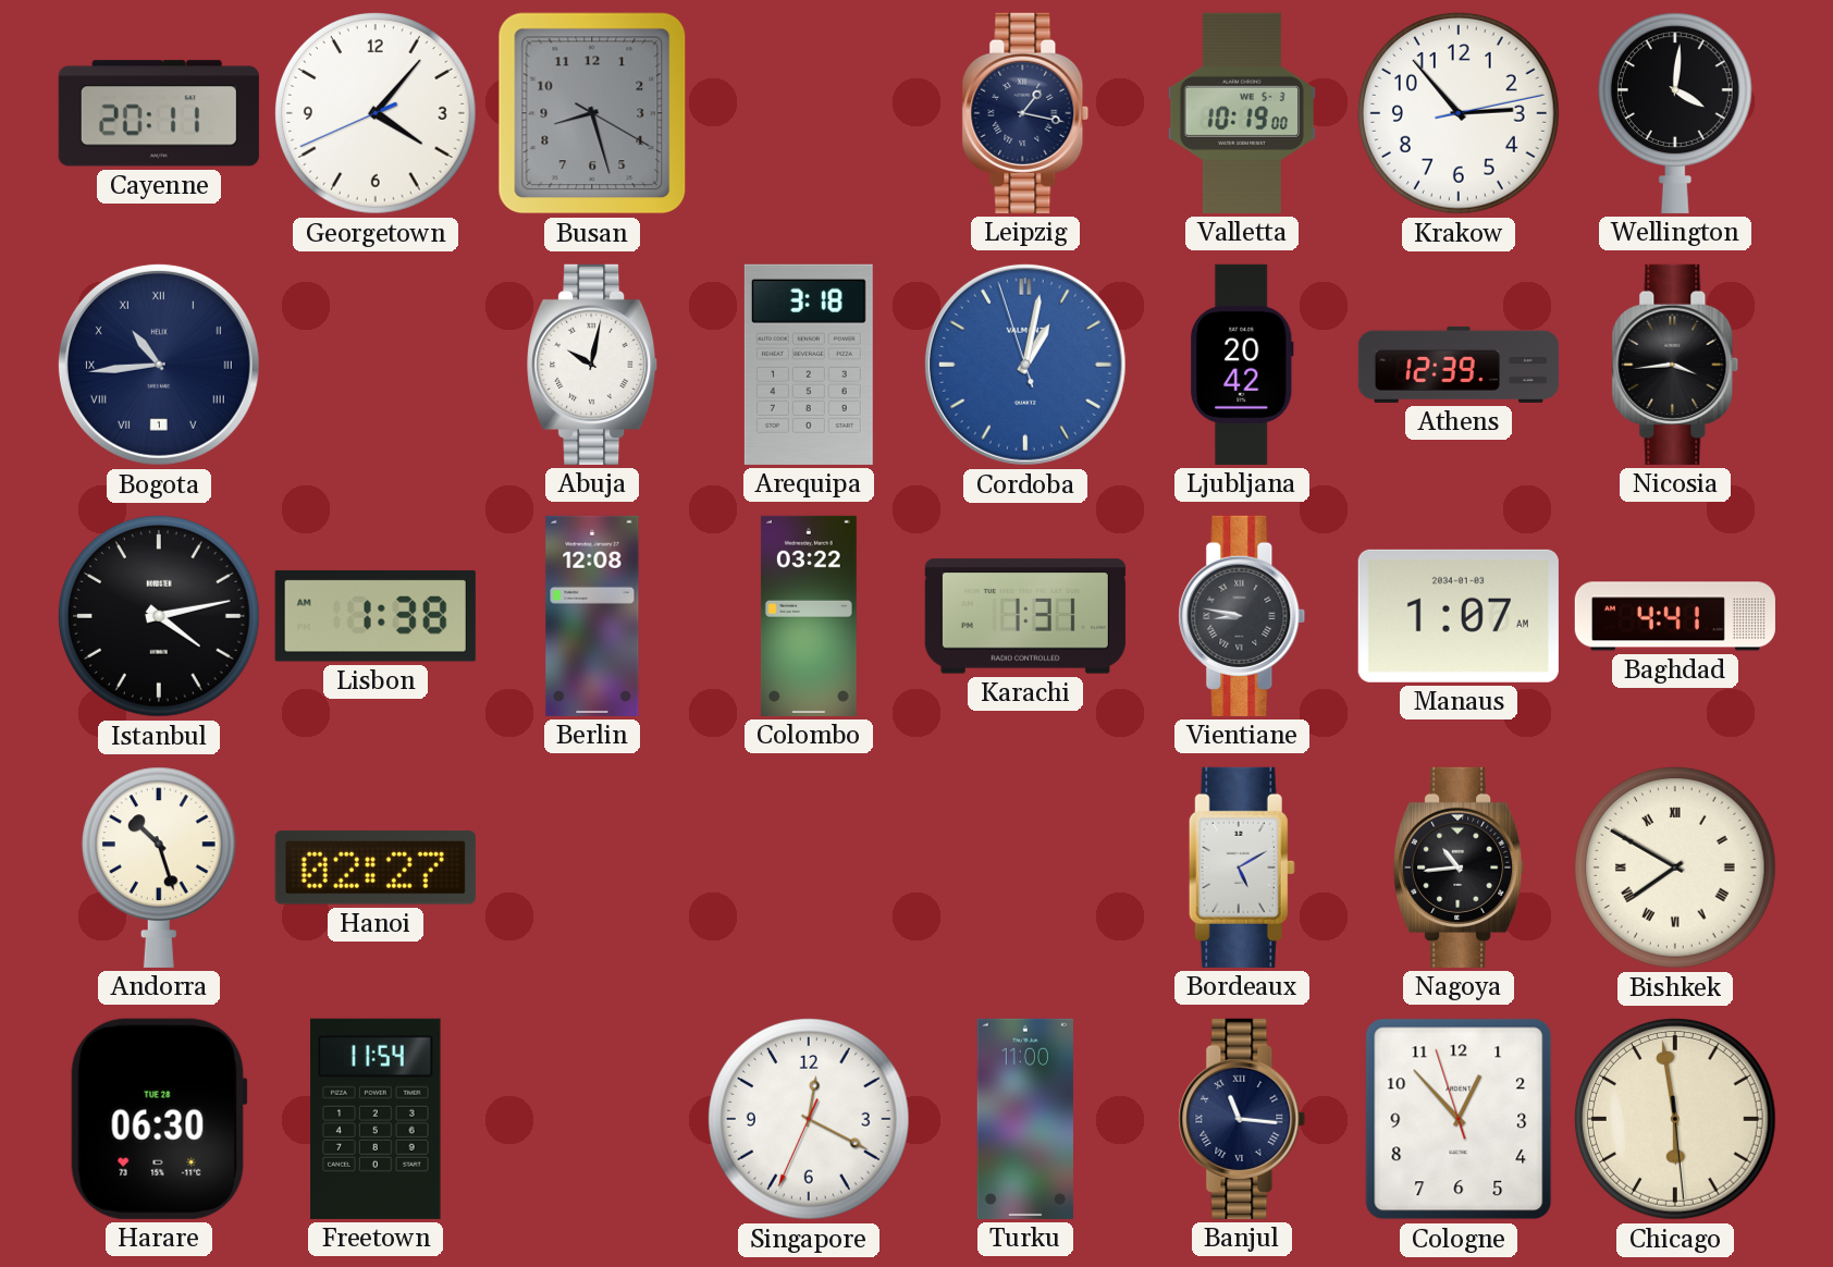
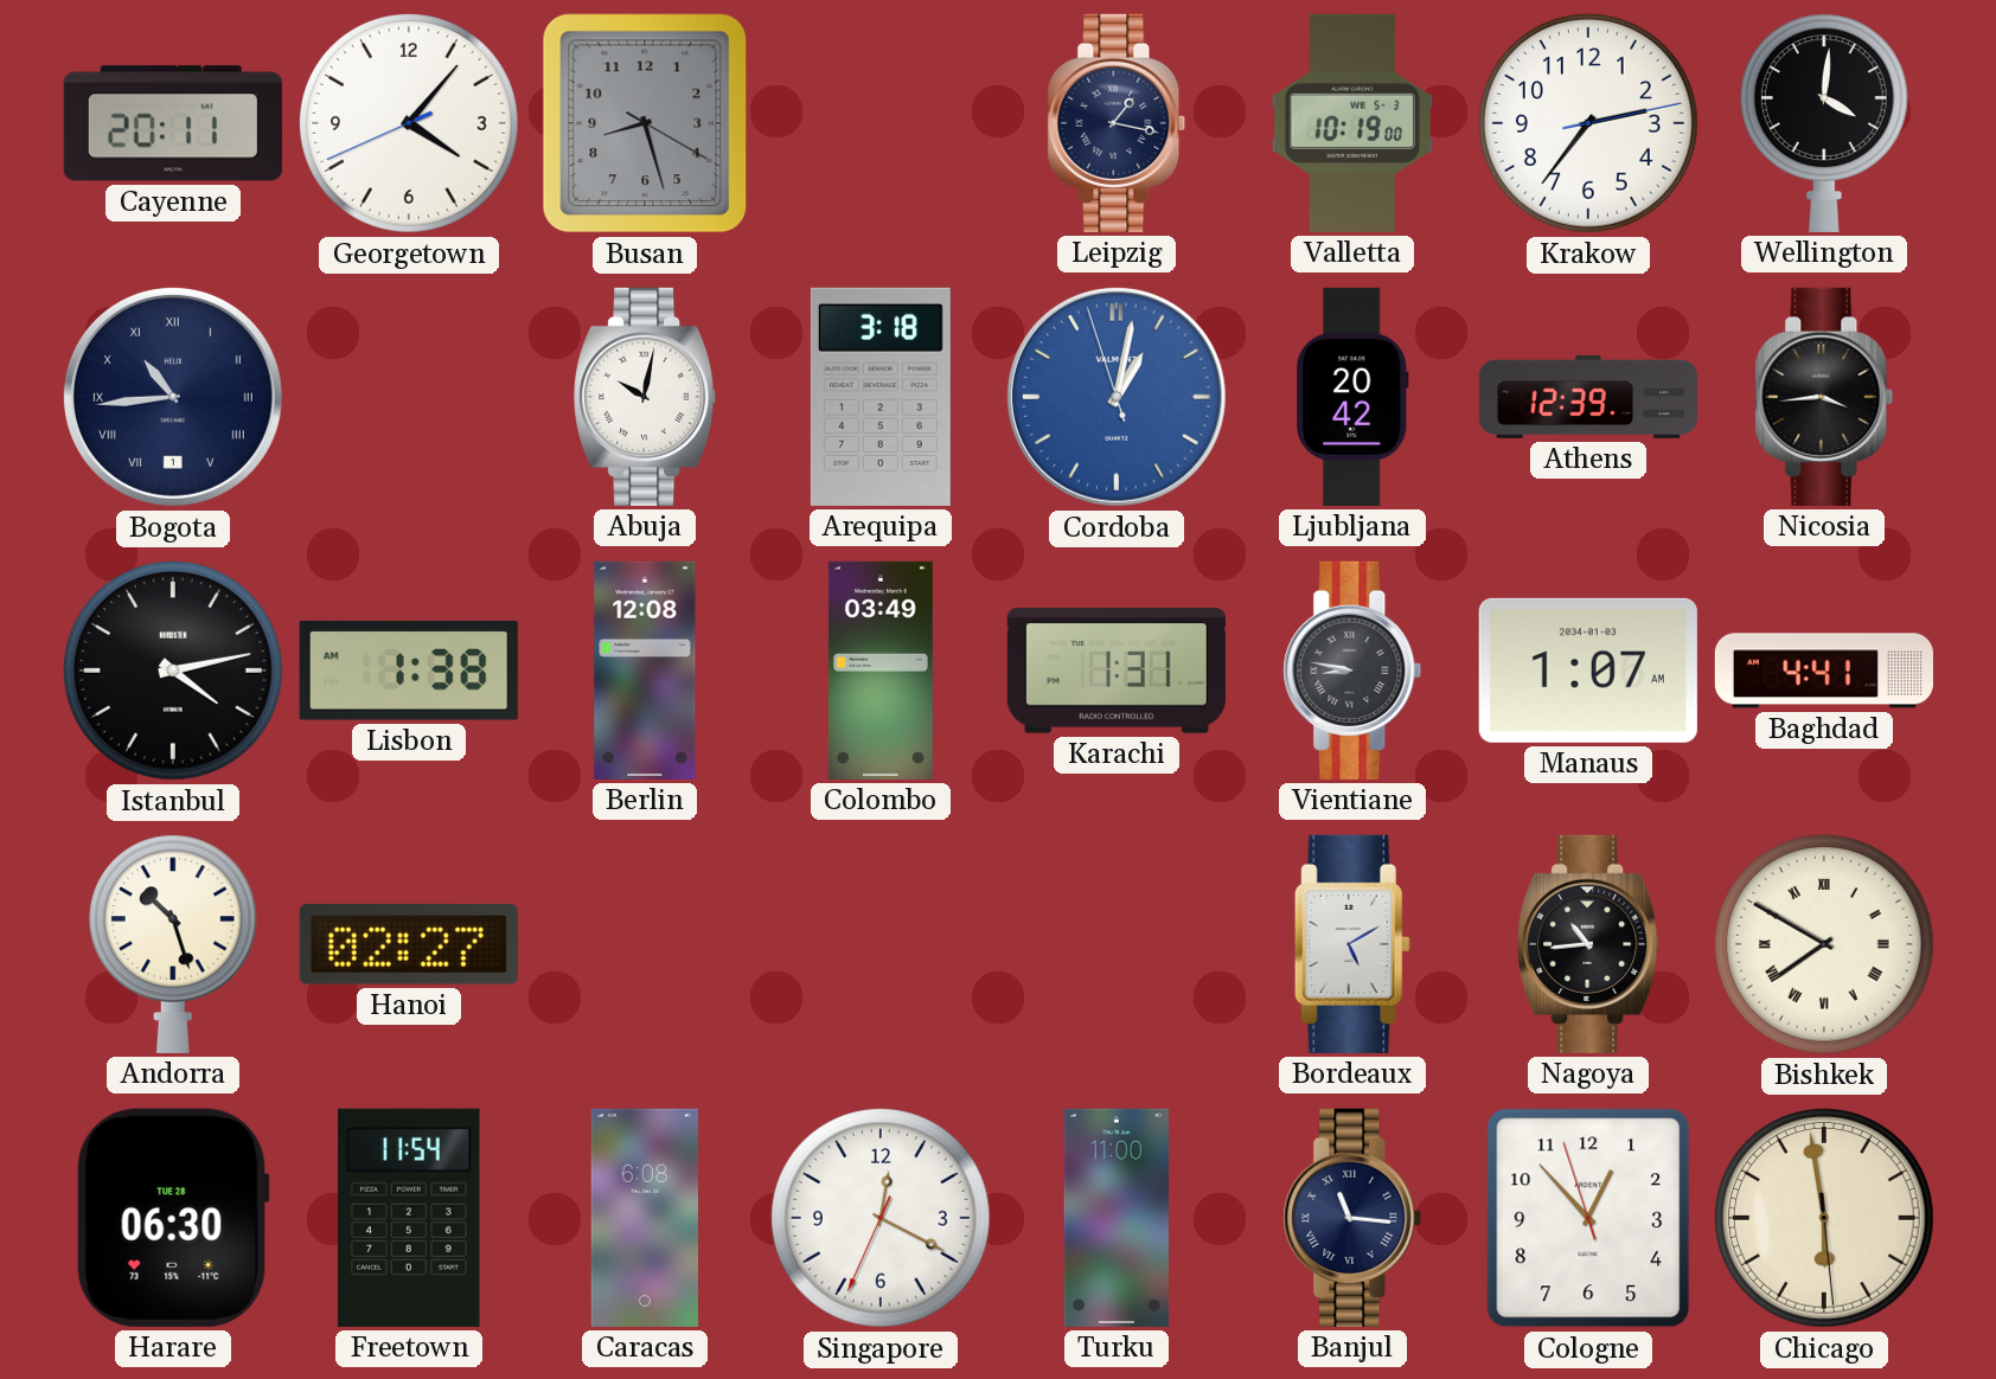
Krakow: 2:53 -> 2:36
Colombo: 03:22 -> 03:49
Caracas: none -> 6:08
